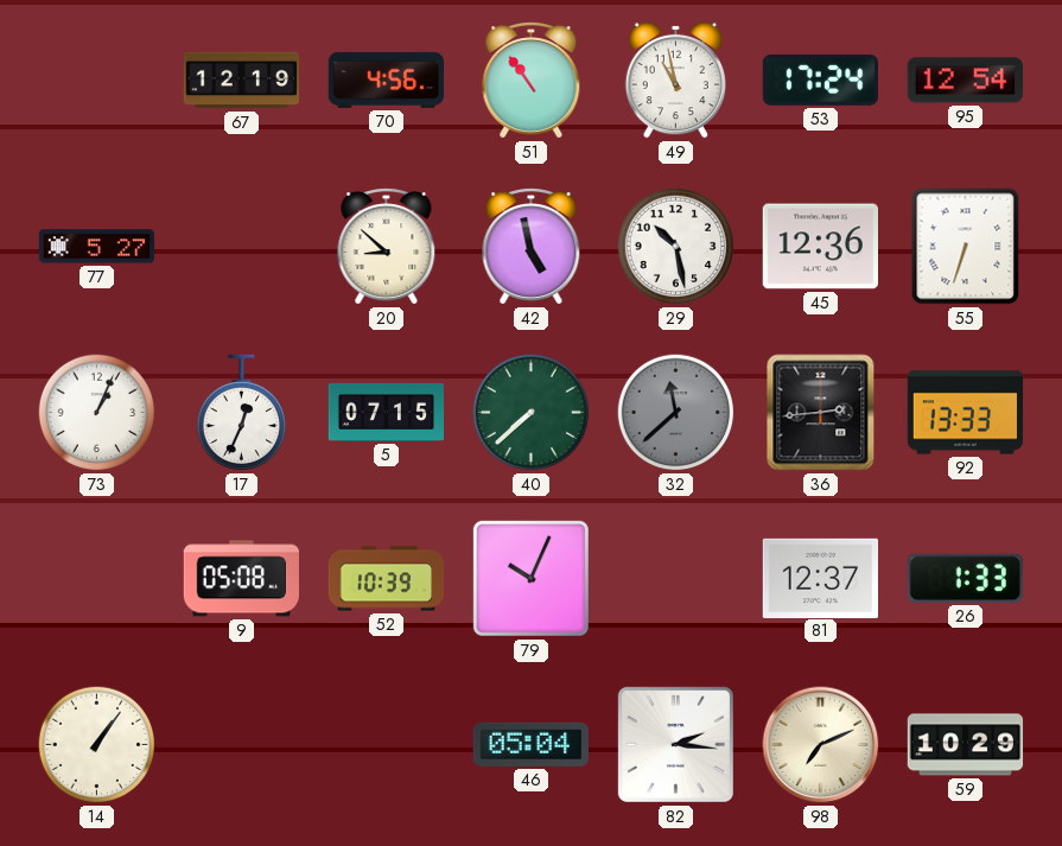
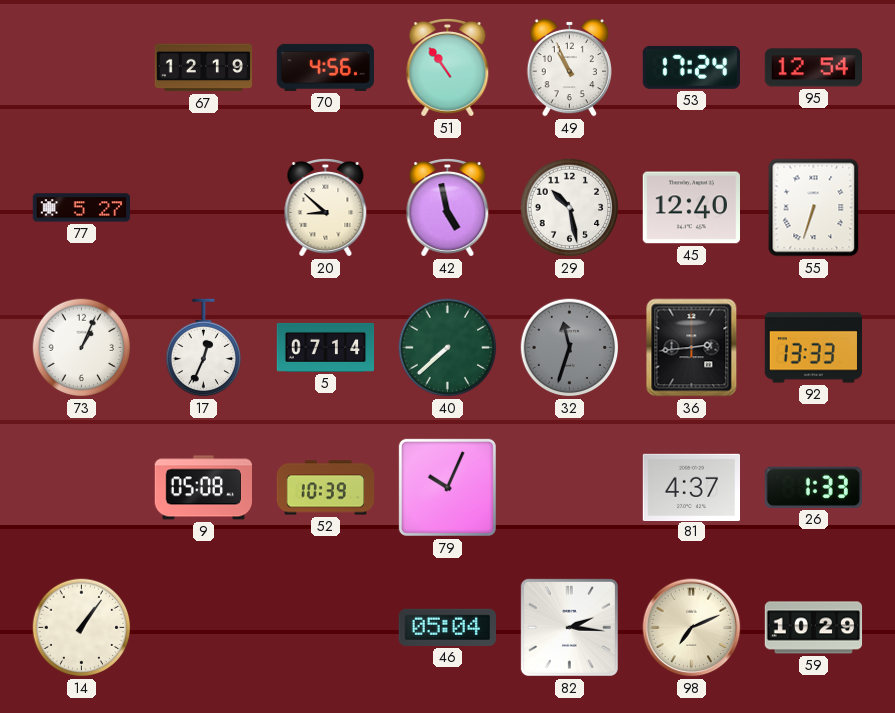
49: 10:58 -> 10:56
45: 12:36 -> 12:40
5: 07:15 -> 07:14
32: 11:38 -> 11:33
81: 12:37 -> 4:37
